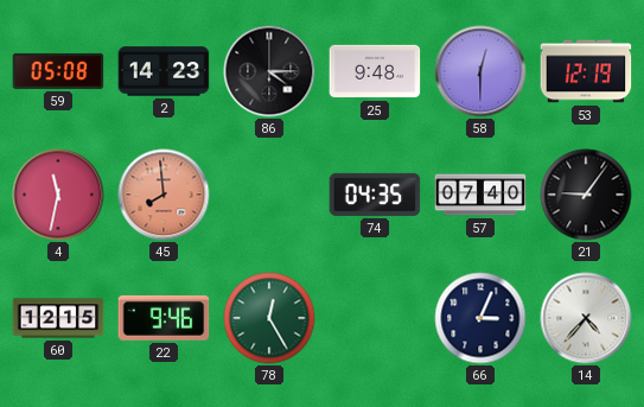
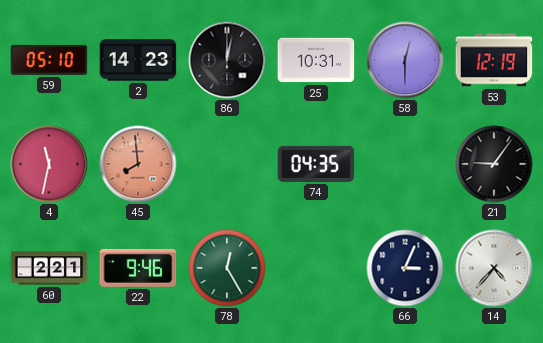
59: 05:08 -> 05:10
86: 4:15 -> 12:02
25: 9:48 -> 10:31
57: 07:40 -> none
60: 12:15 -> 2:21
